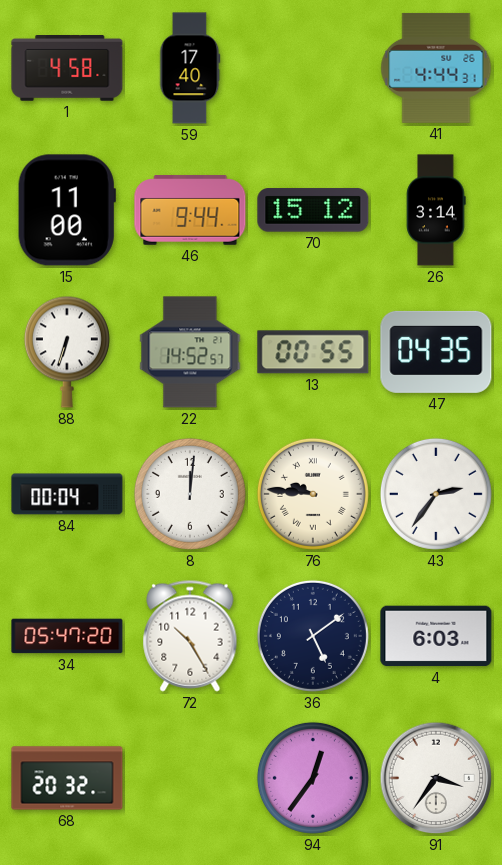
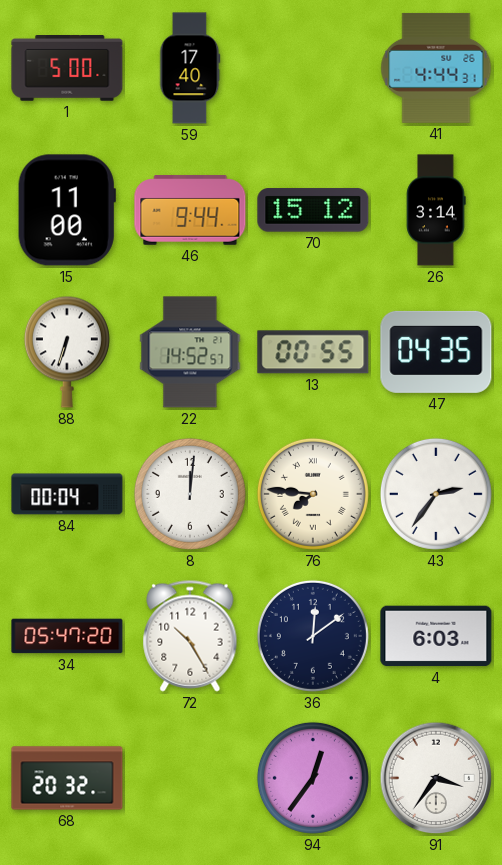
1: 4:58 -> 5:00
76: 9:46 -> 7:46
36: 5:09 -> 12:09
